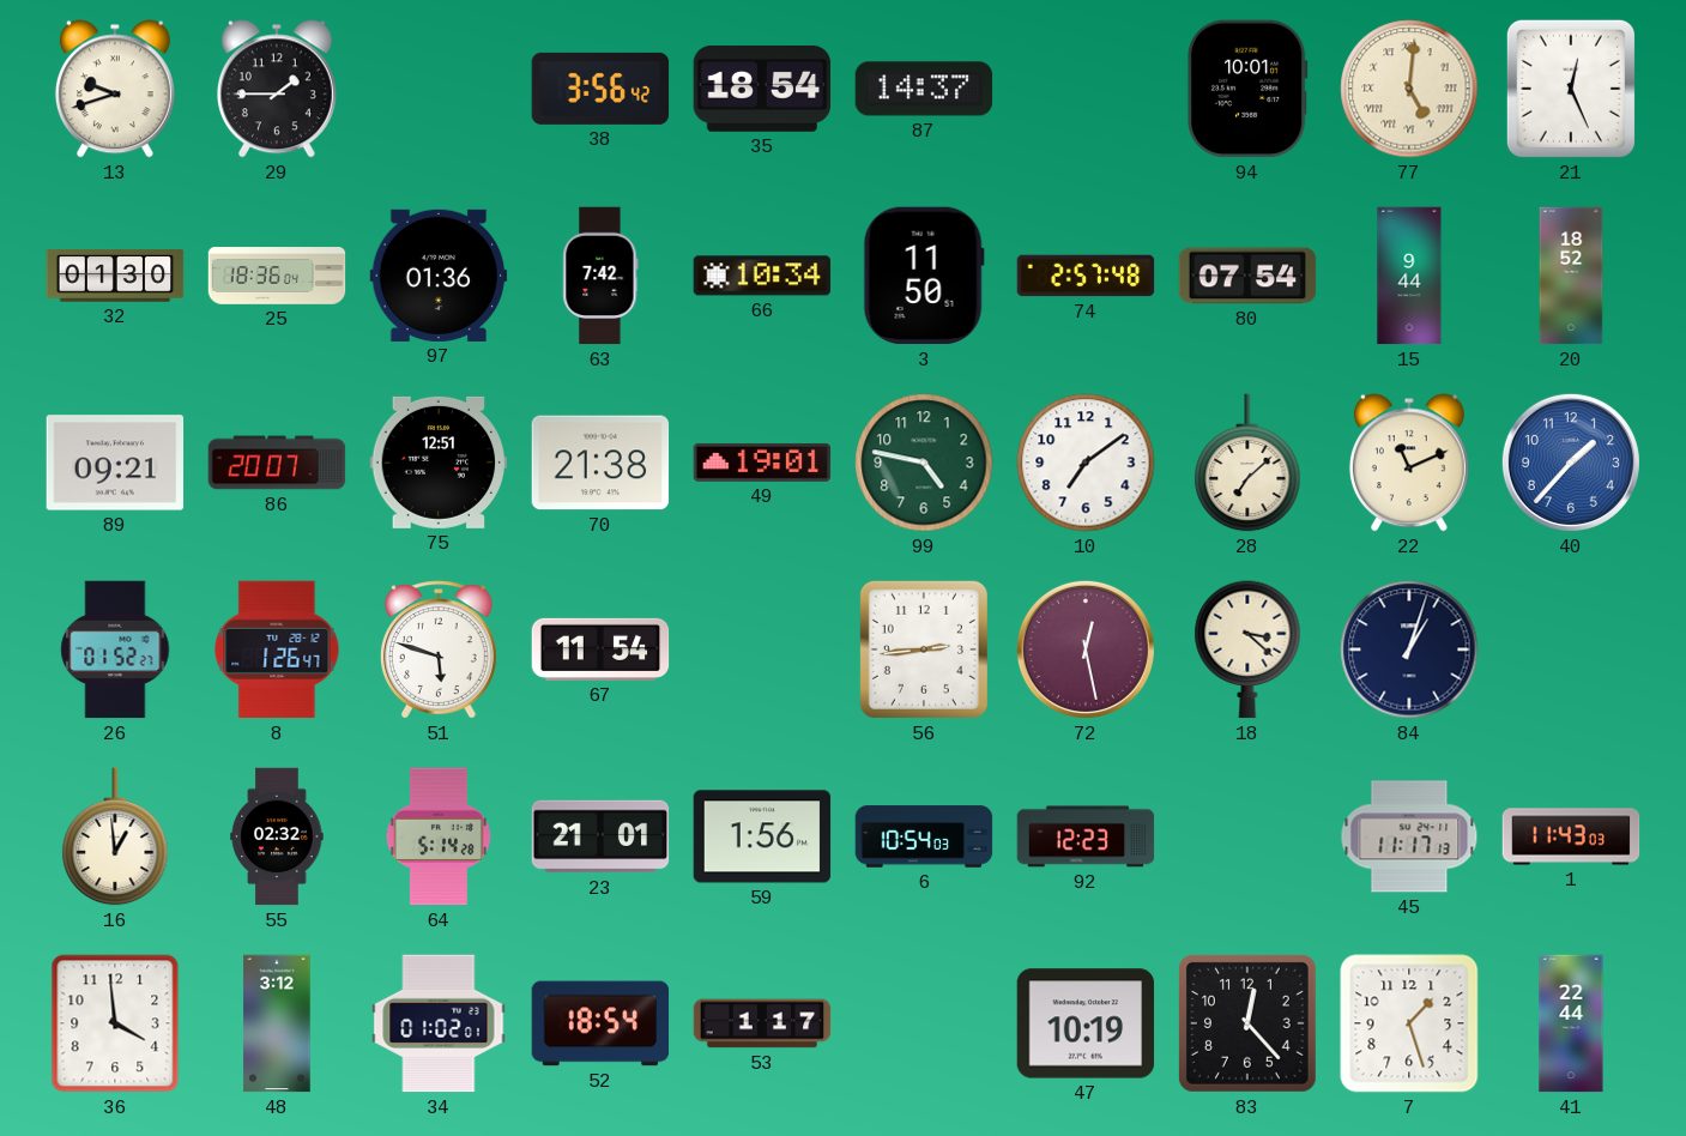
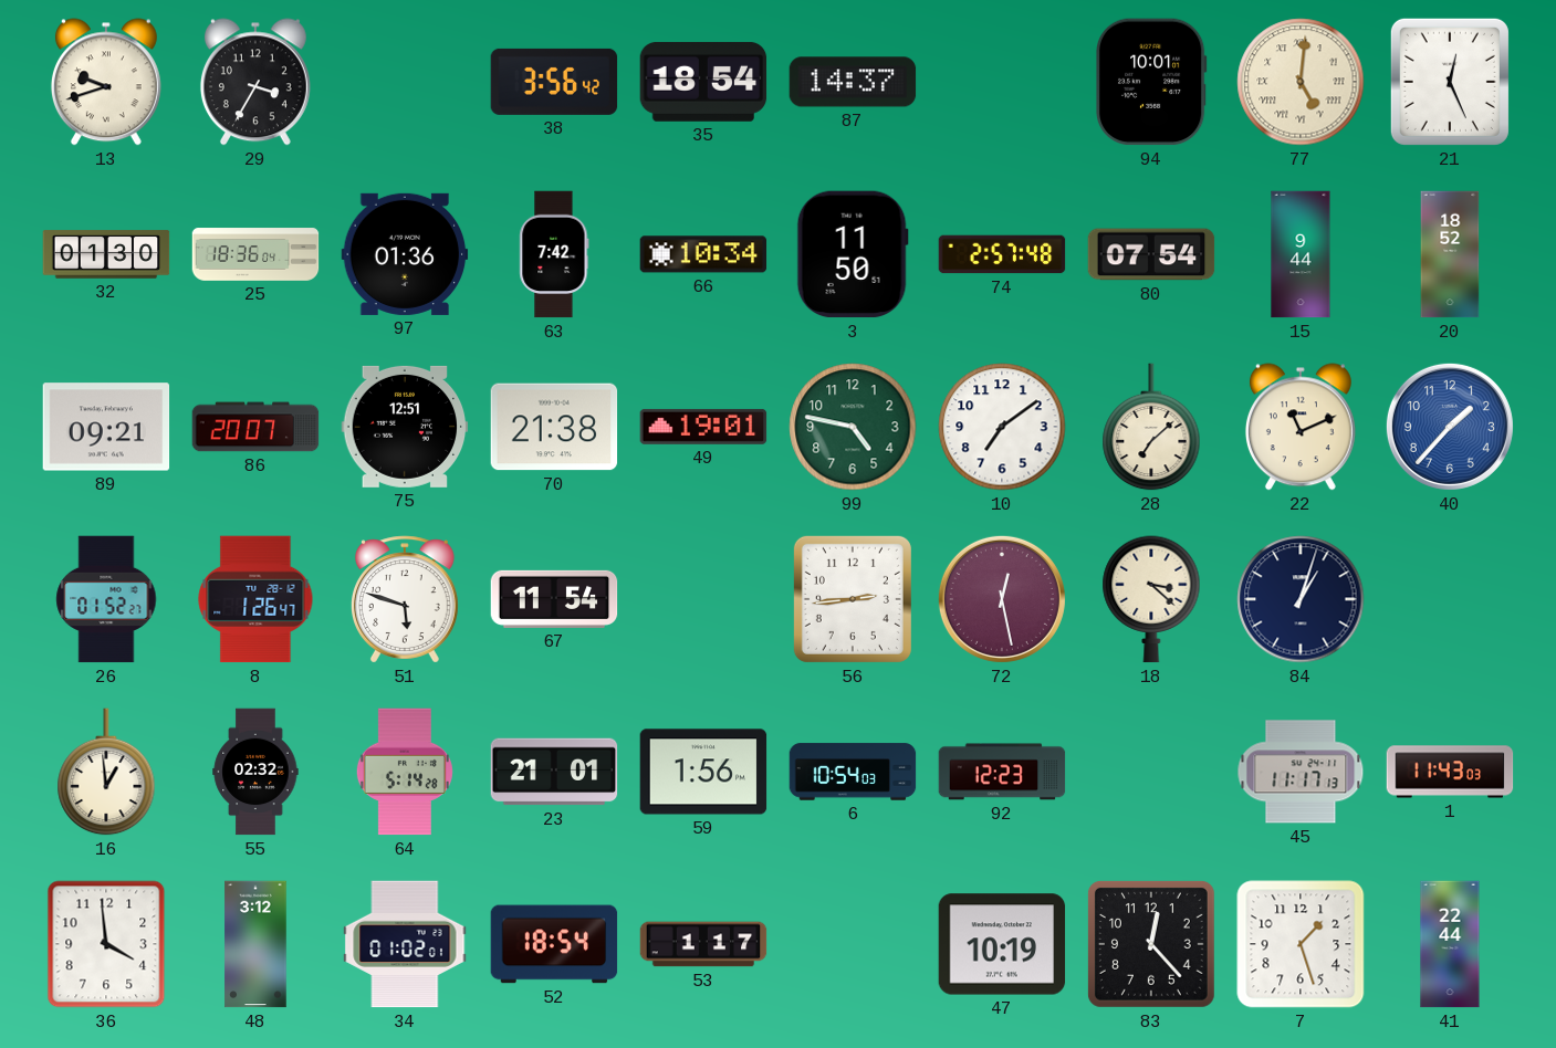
29: 1:45 -> 3:35
